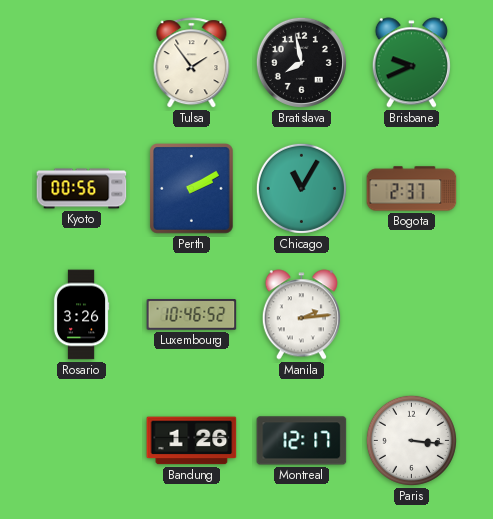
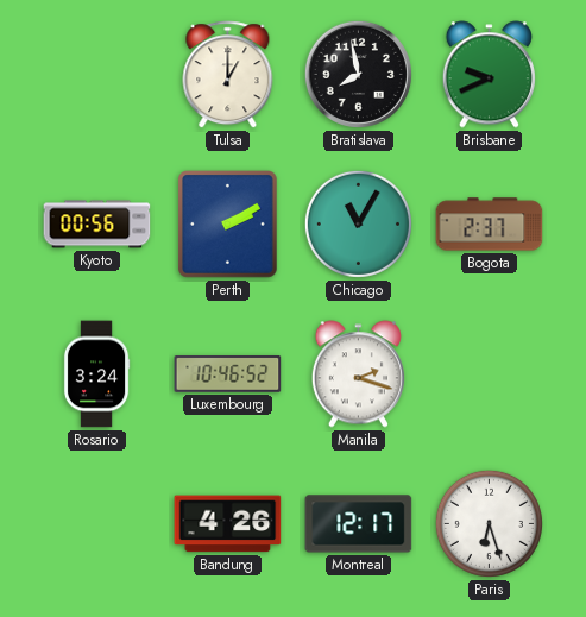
Tulsa: 1:54 -> 1:00
Rosario: 3:26 -> 3:24
Manila: 2:14 -> 2:18
Bandung: 1:26 -> 4:26
Paris: 3:16 -> 6:27
